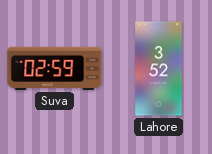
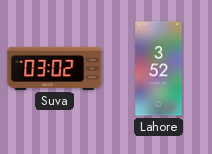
Suva: 02:59 -> 03:02
